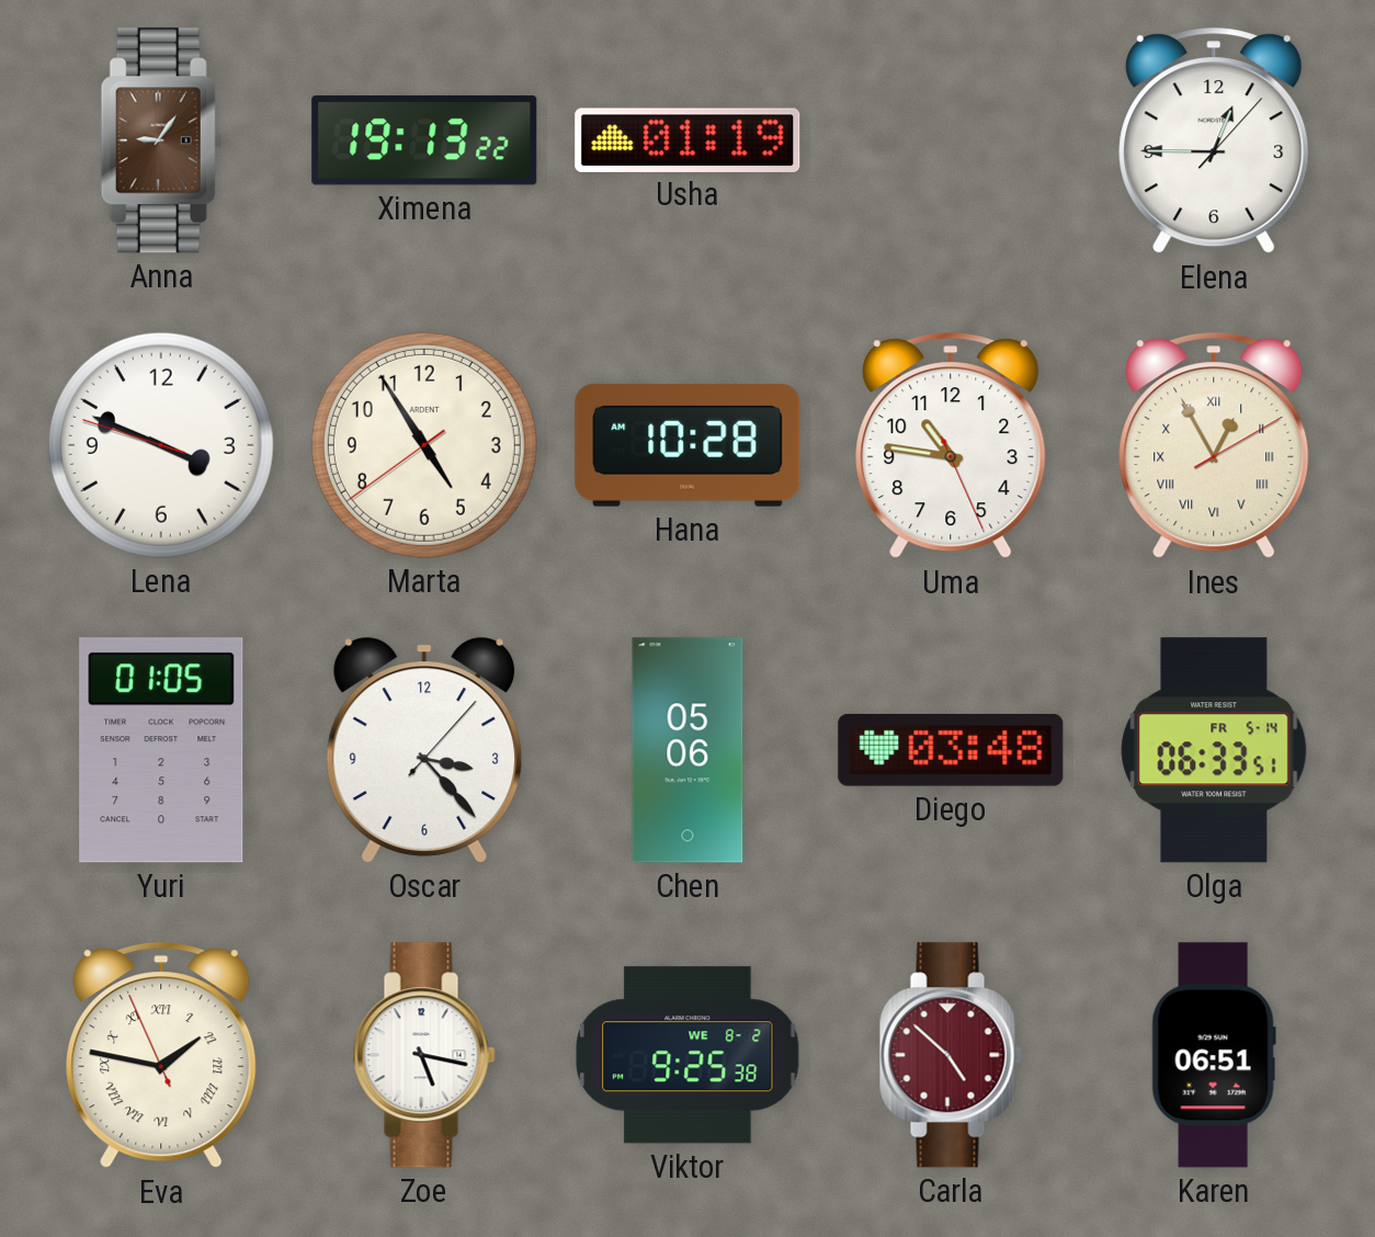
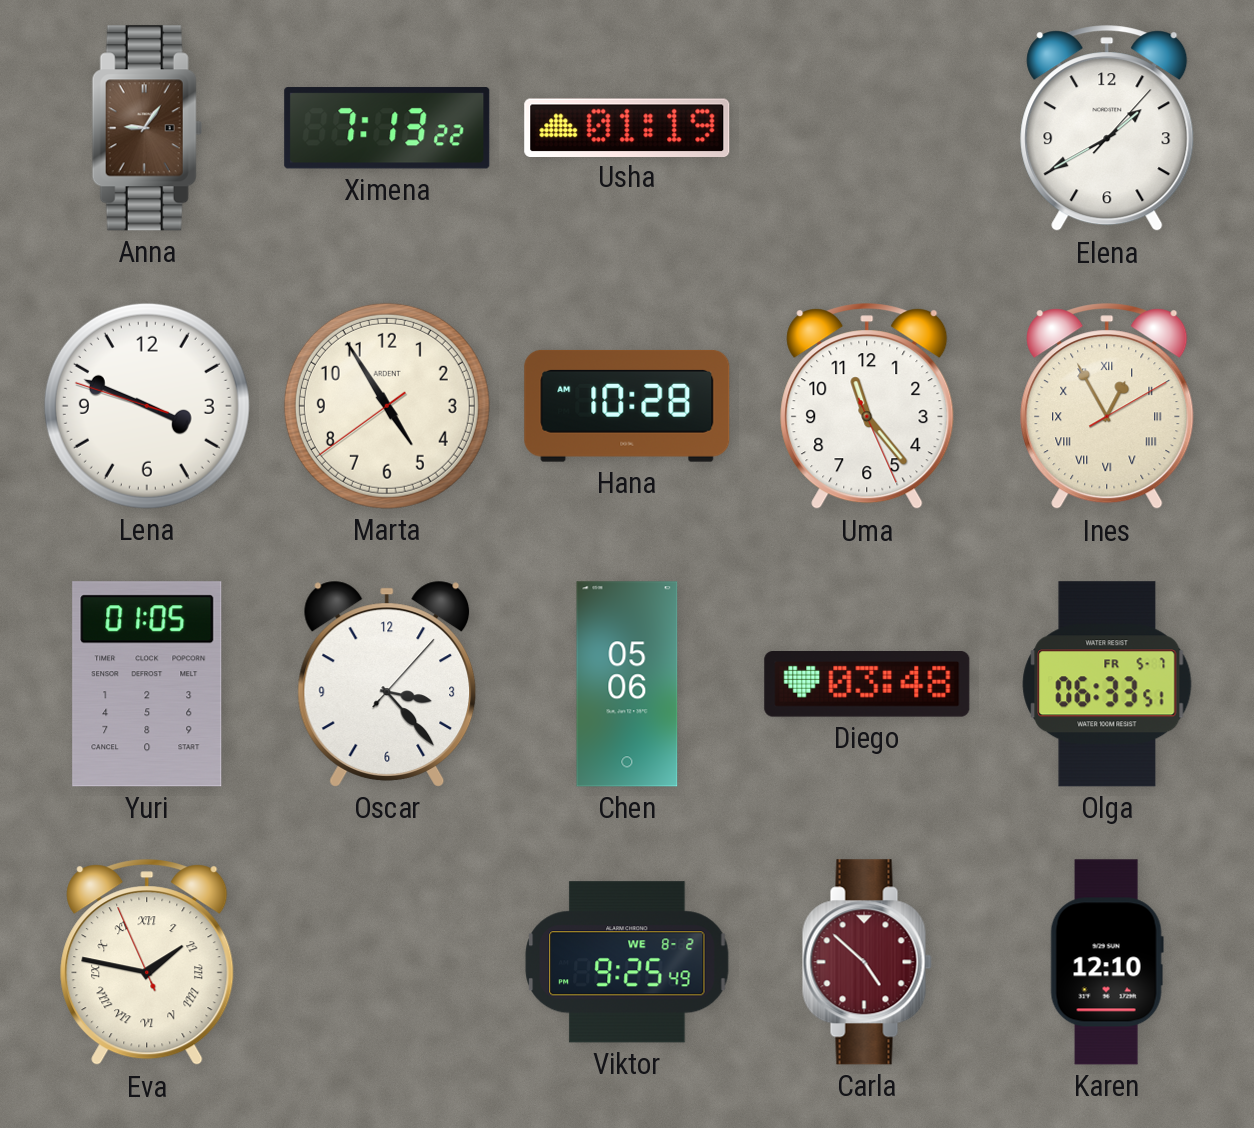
Ximena: 19:13 -> 7:13
Elena: 12:45 -> 1:40
Uma: 10:46 -> 11:23
Olga date: FR 5-14 -> FR 5-7
Zoe: 5:17 -> none
Viktor: 9:25:38 -> 9:25:49
Karen: 06:51 -> 12:10
